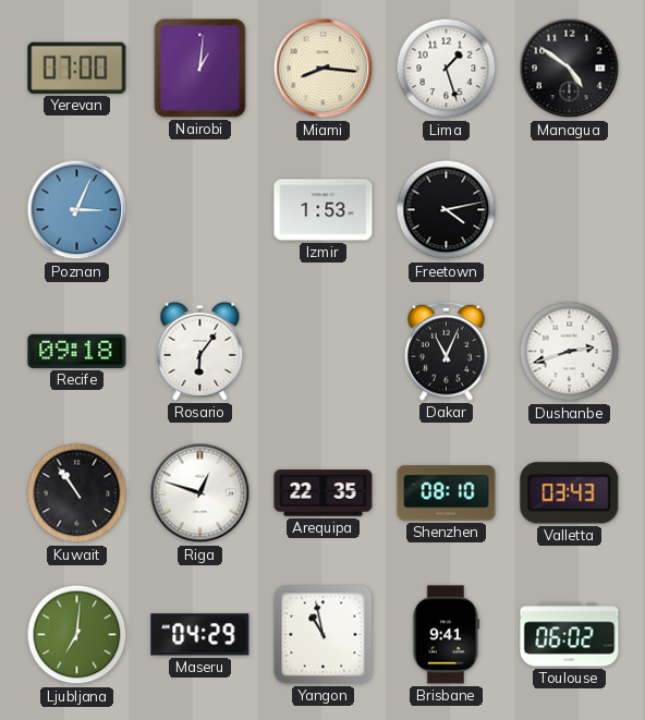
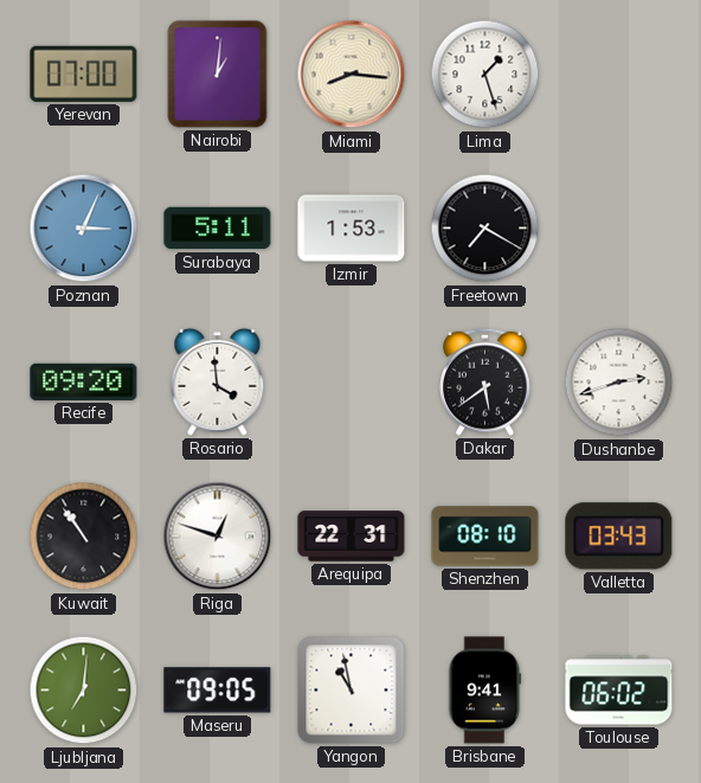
Managua: 4:51 -> none
Surabaya: none -> 5:11
Freetown: 4:13 -> 7:20
Recife: 09:18 -> 09:20
Rosario: 6:06 -> 3:59
Dakar: 11:04 -> 5:39
Arequipa: 22:35 -> 22:31
Maseru: 04:29 -> 09:05
